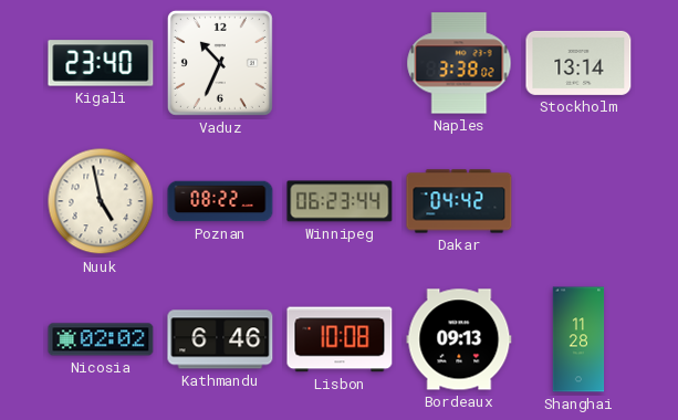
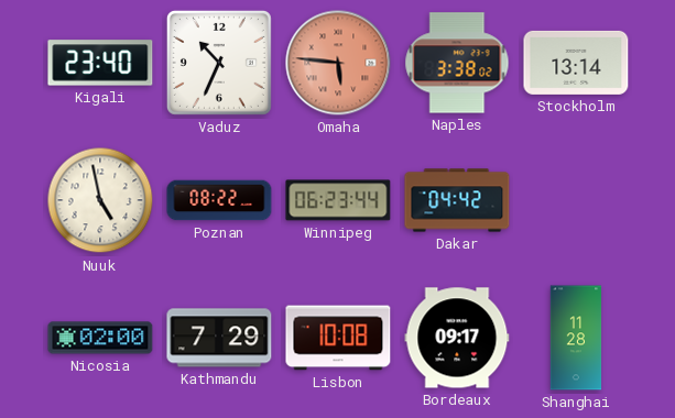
Omaha: none -> 5:46
Nicosia: 02:02 -> 02:00
Kathmandu: 6:46 -> 7:29
Bordeaux: 09:13 -> 09:17
